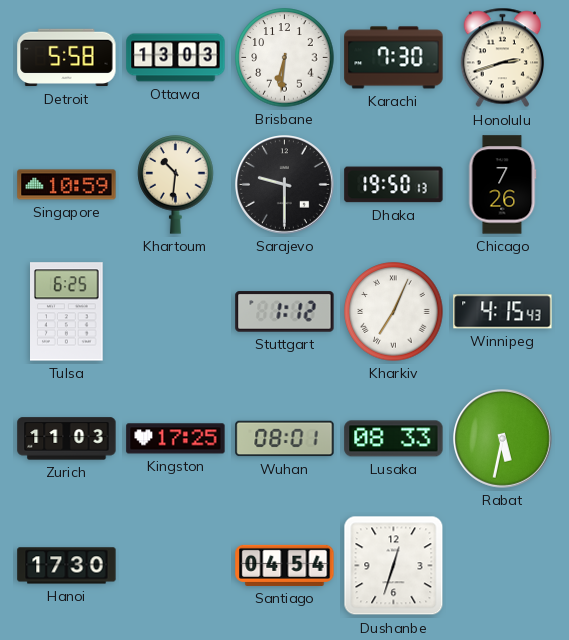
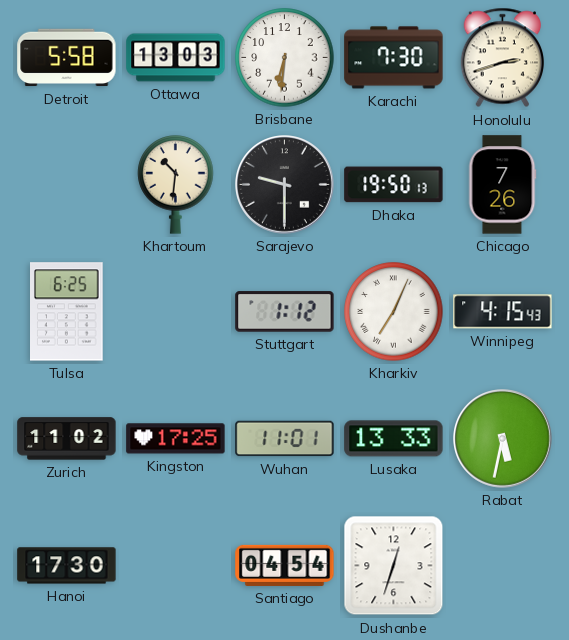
Singapore: 10:59 -> none
Zurich: 11:03 -> 11:02
Wuhan: 08:01 -> 11:01
Lusaka: 08:33 -> 13:33
